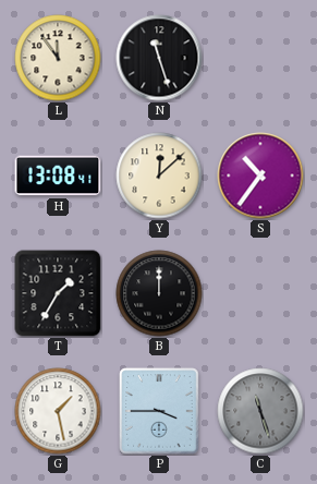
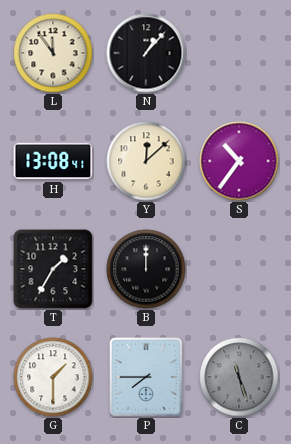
N: 11:27 -> 1:07
G: 1:28 -> 1:30
P: 3:45 -> 7:45
